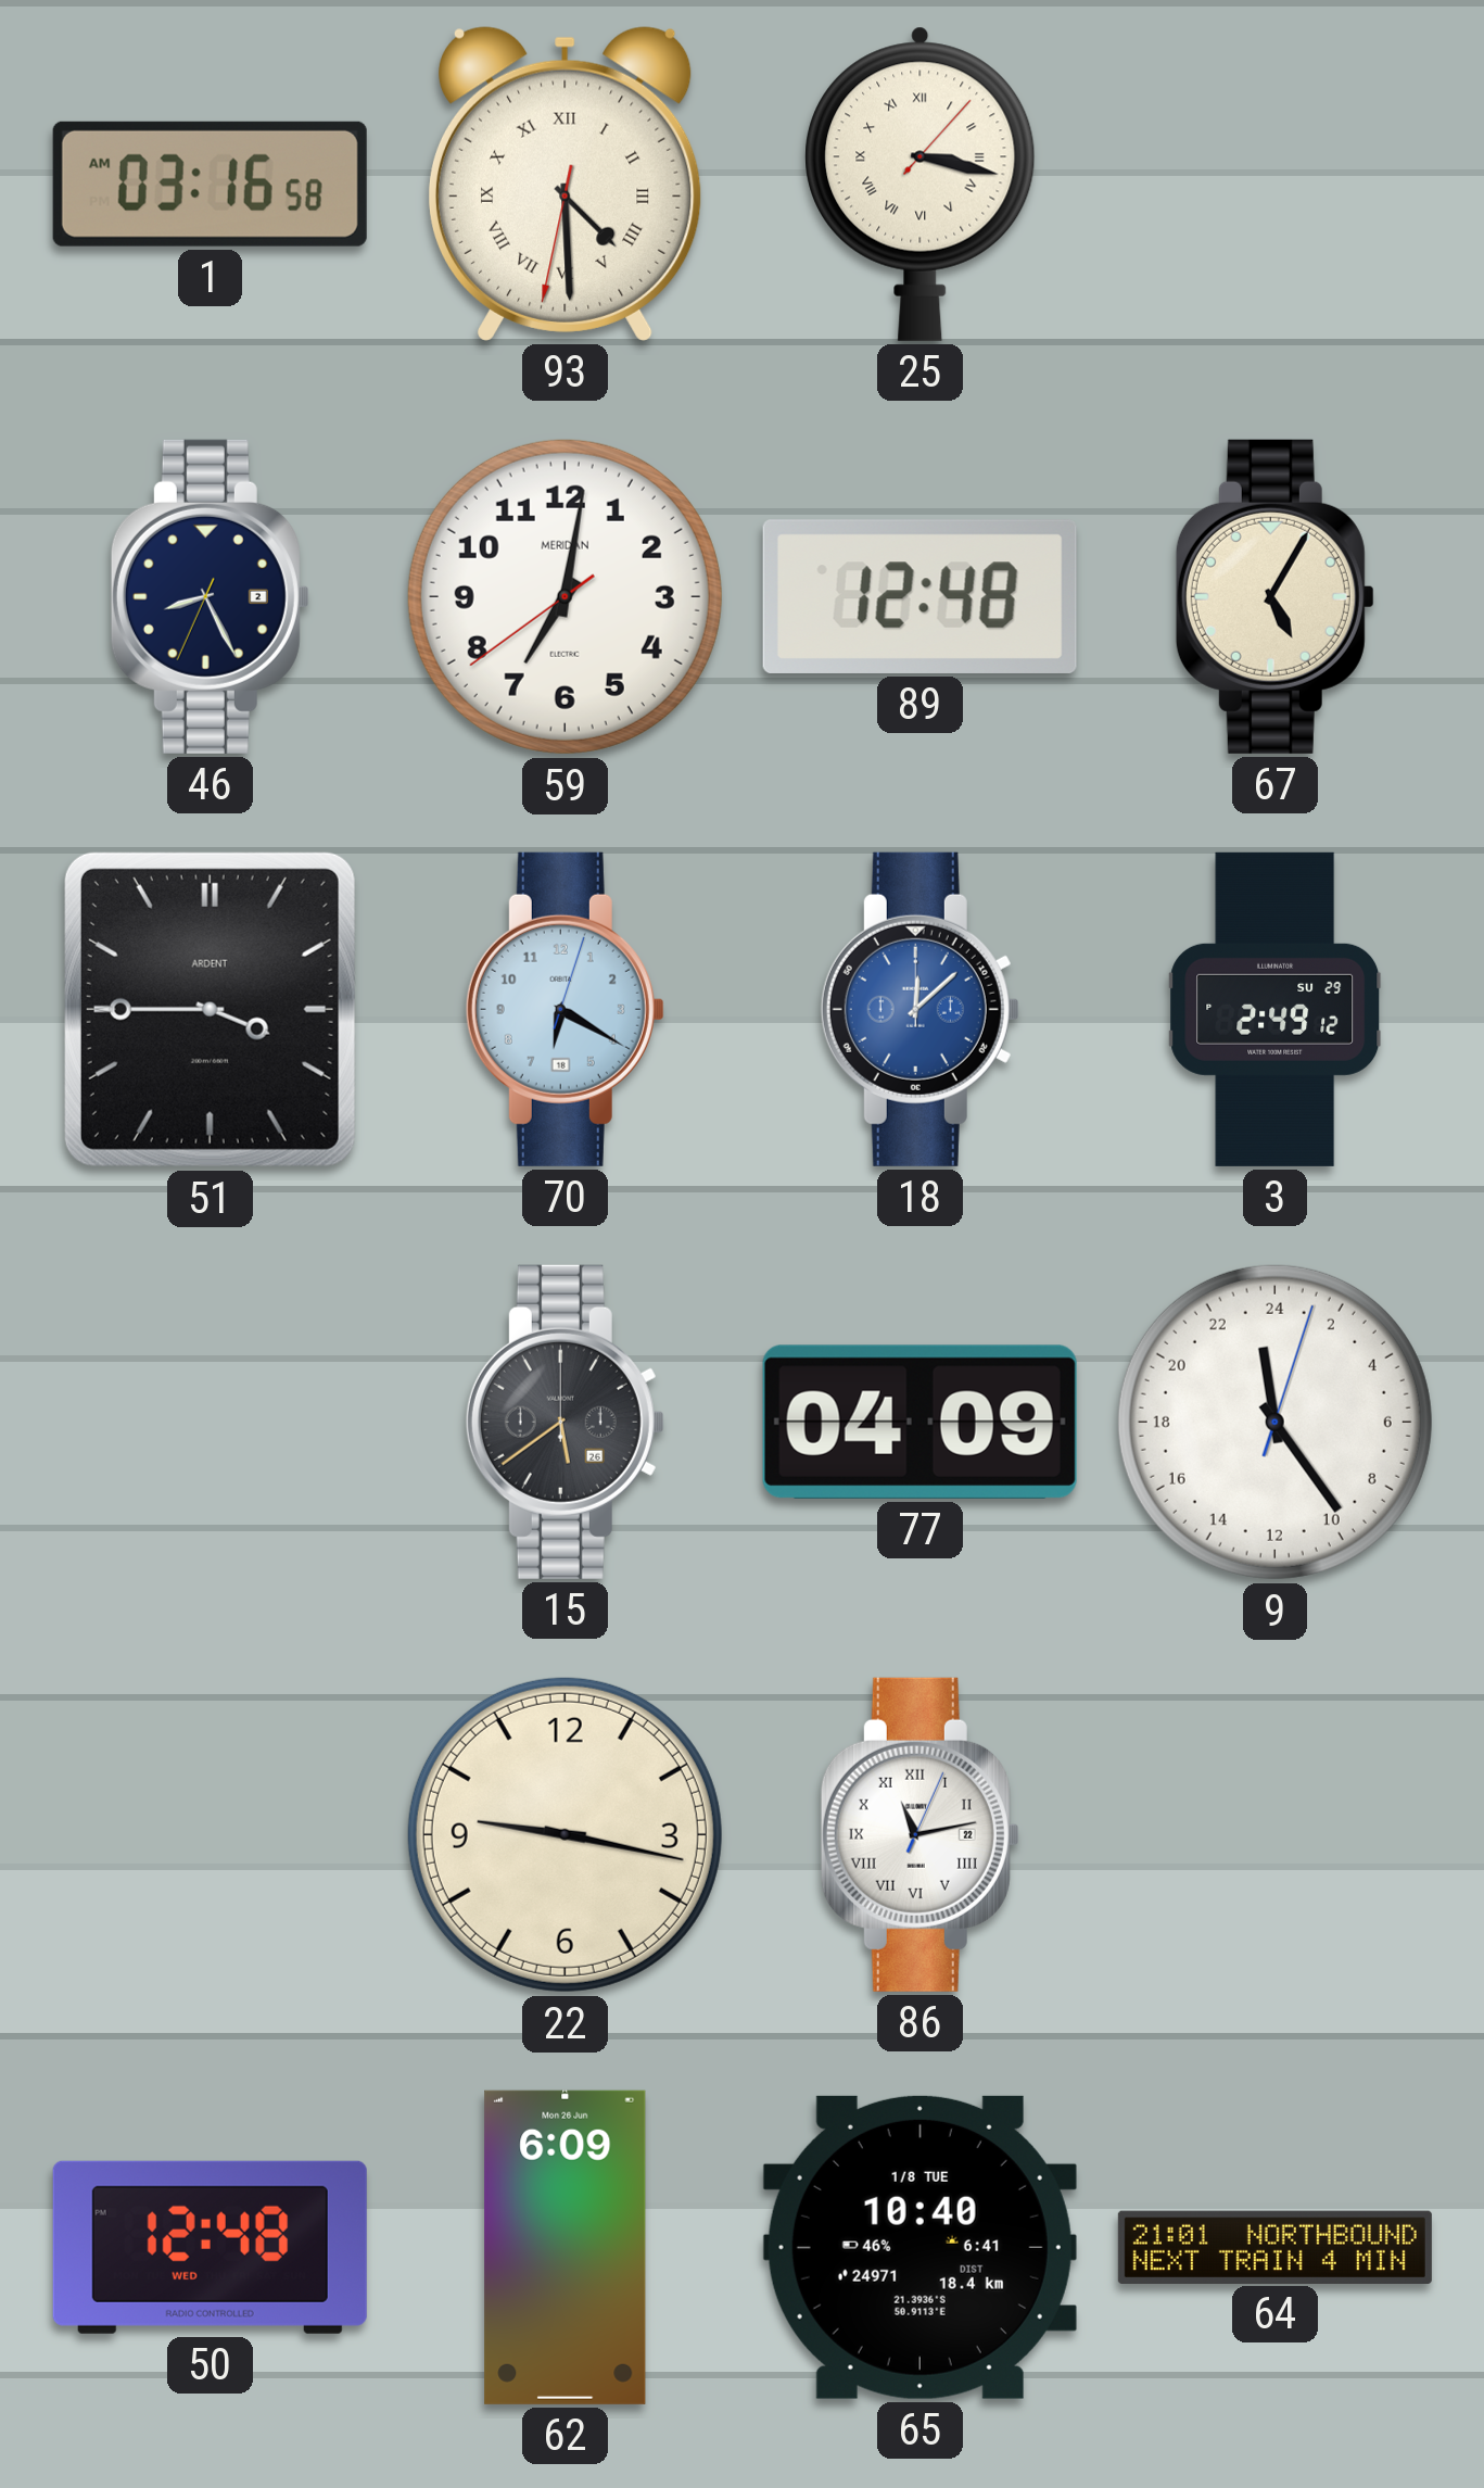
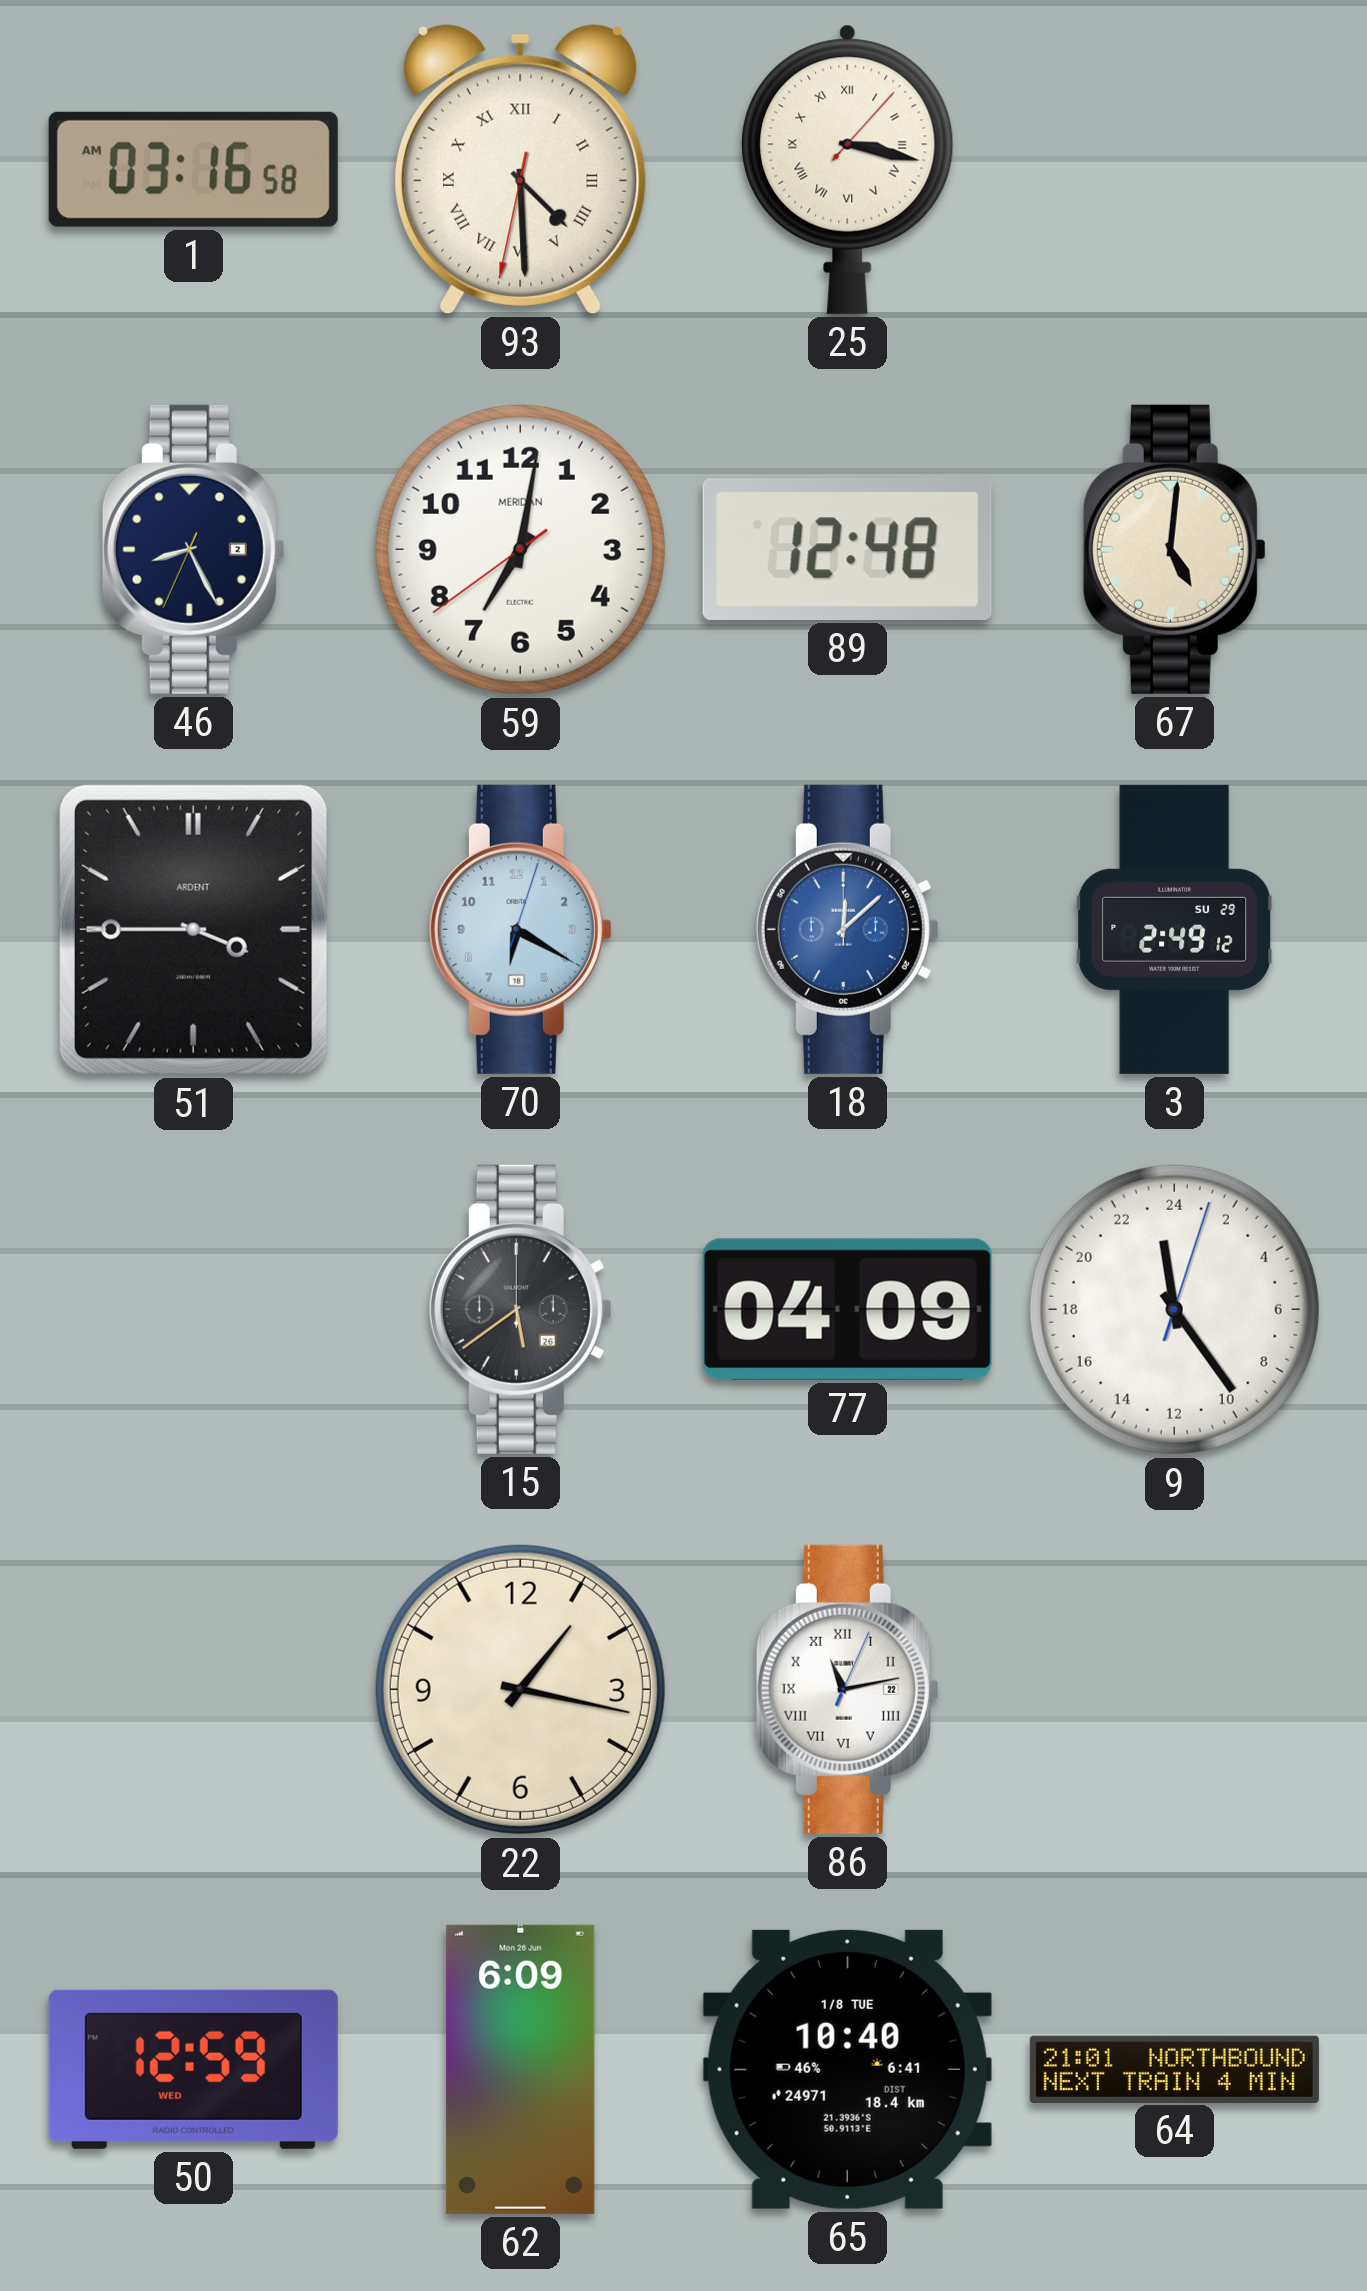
67: 5:05 -> 5:01
22: 9:17 -> 1:17
50: 12:48 -> 12:59
